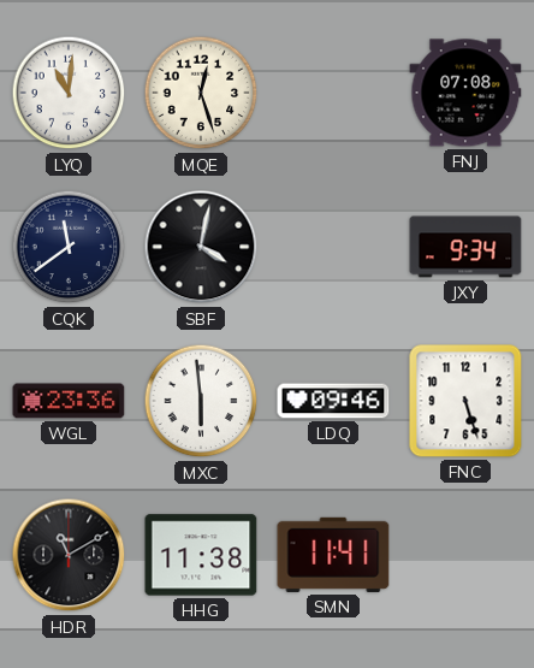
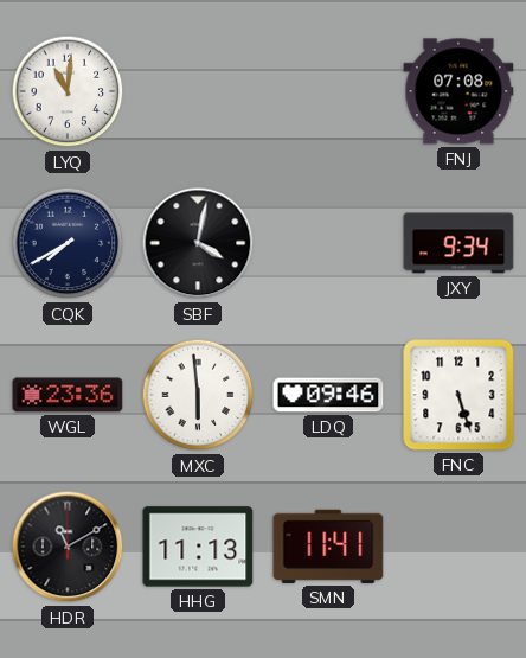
MQE: 12:27 -> none
CQK: 11:39 -> 7:40
HHG: 11:38 -> 11:13
